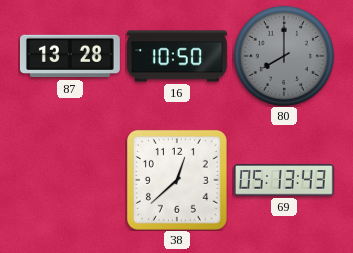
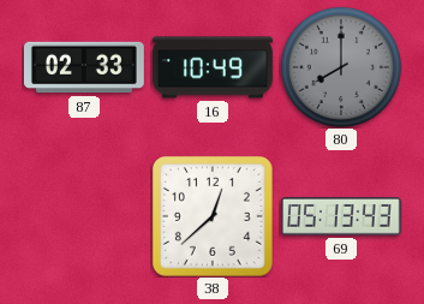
87: 13:28 -> 02:33
16: 10:50 -> 10:49
